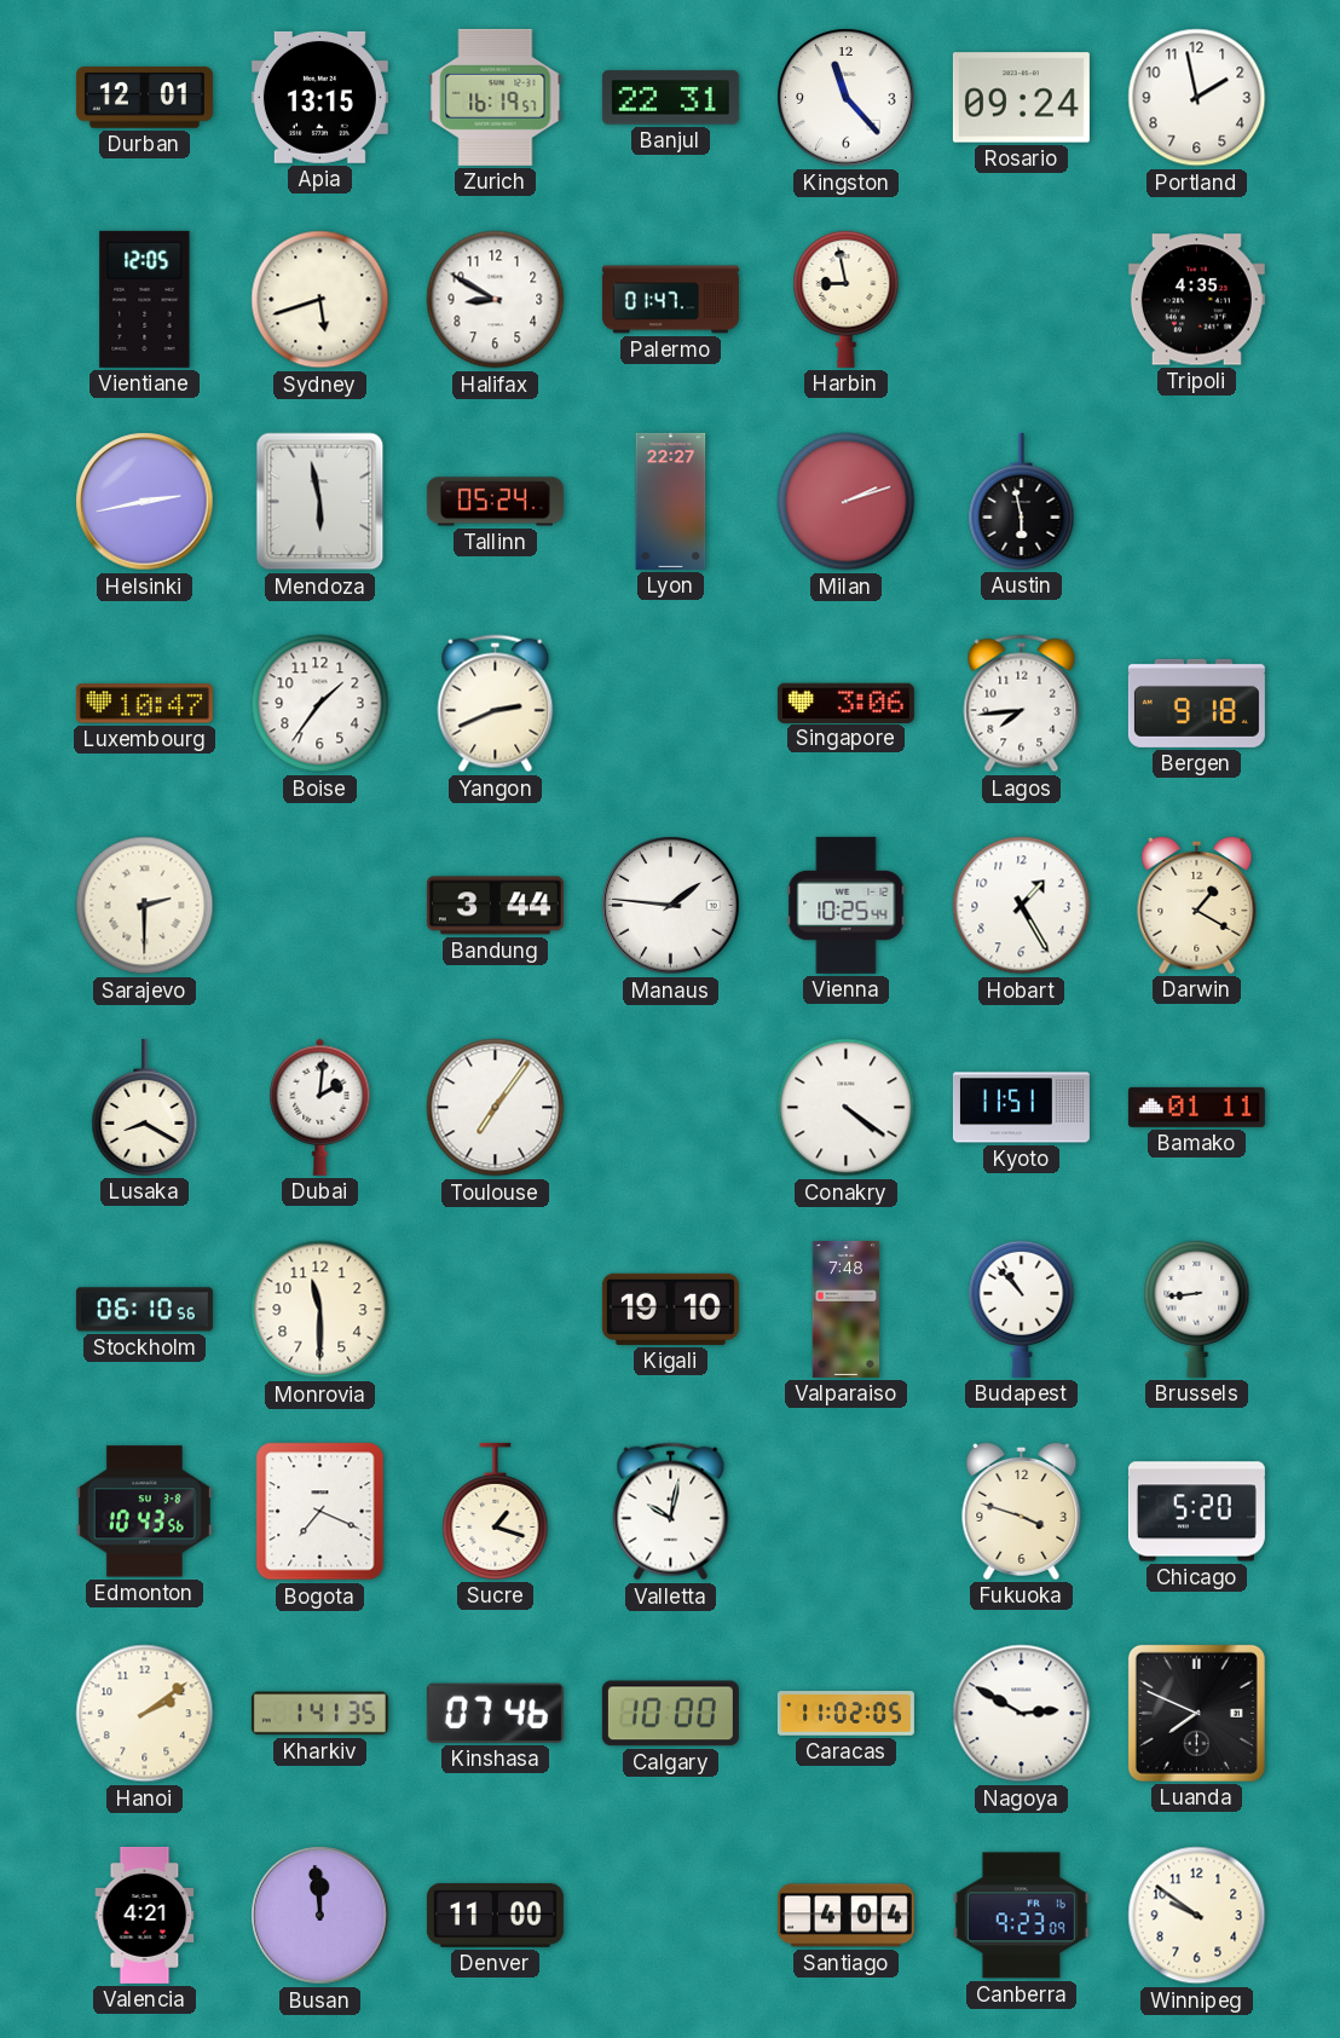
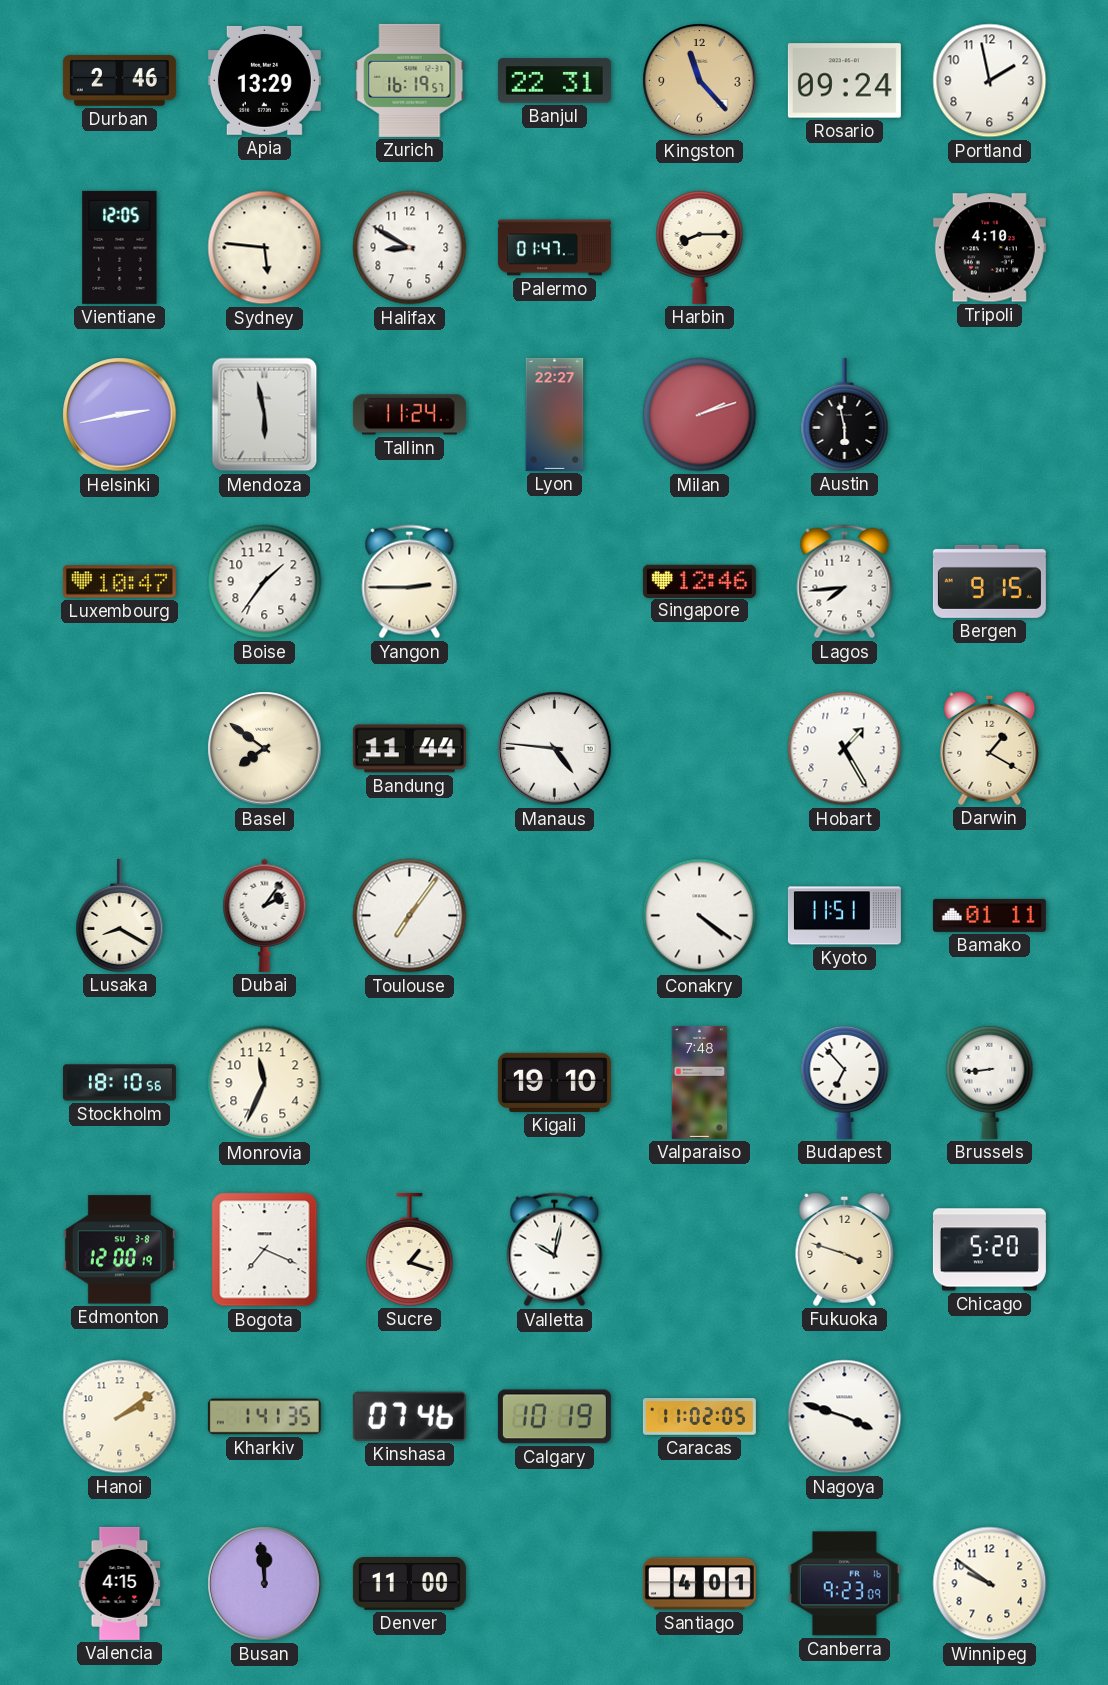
Durban: 12:01 -> 2:46
Apia: 13:15 -> 13:29
Kingston dial: white -> champagne
Sydney: 5:42 -> 5:46
Harbin: 8:58 -> 8:15
Tripoli: 4:35 -> 4:10
Tallinn: 05:24 -> 11:24
Yangon: 2:41 -> 2:45
Singapore: 3:06 -> 12:46
Bergen: 9:18 -> 9:15
Sarajevo: 2:30 -> none
Basel: none -> 7:51
Bandung: 3:44 -> 11:44
Manaus: 1:46 -> 4:46
Vienna: 10:25 -> none
Dubai: 2:01 -> 2:06
Stockholm: 06:10 -> 18:10
Monrovia: 11:30 -> 11:34
Budapest: 10:53 -> 6:53
Edmonton: 10:43 -> 12:00
Calgary: 10:00 -> 10:19
Nagoya: 2:50 -> 3:48
Luanda: 7:49 -> none
Valencia: 4:21 -> 4:15
Santiago: 4:04 -> 4:01
